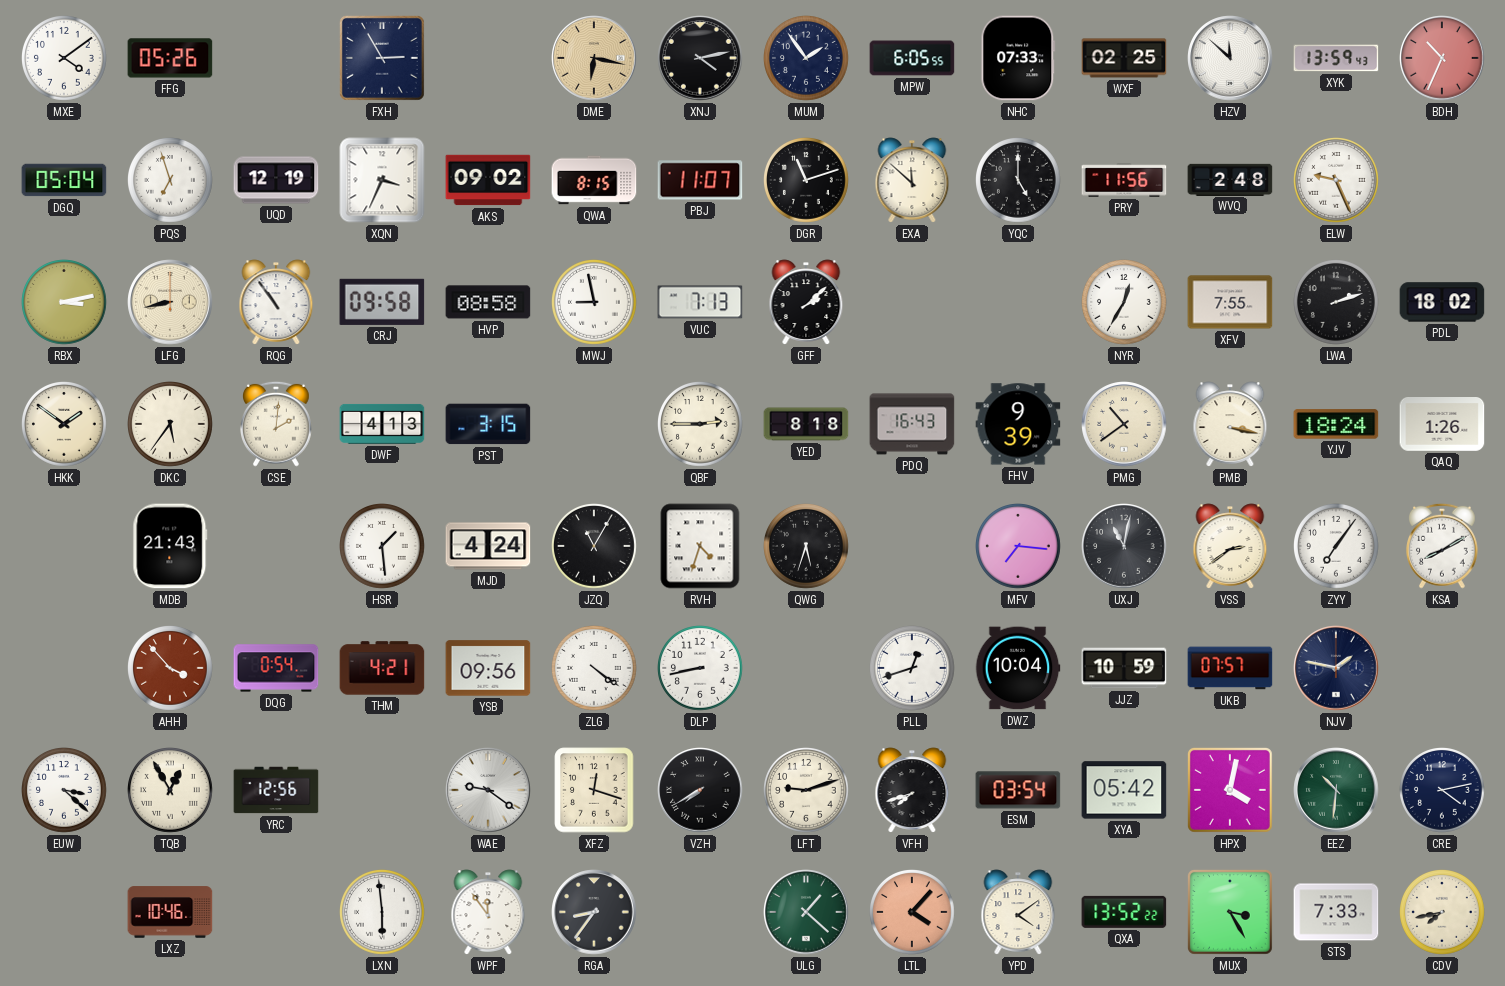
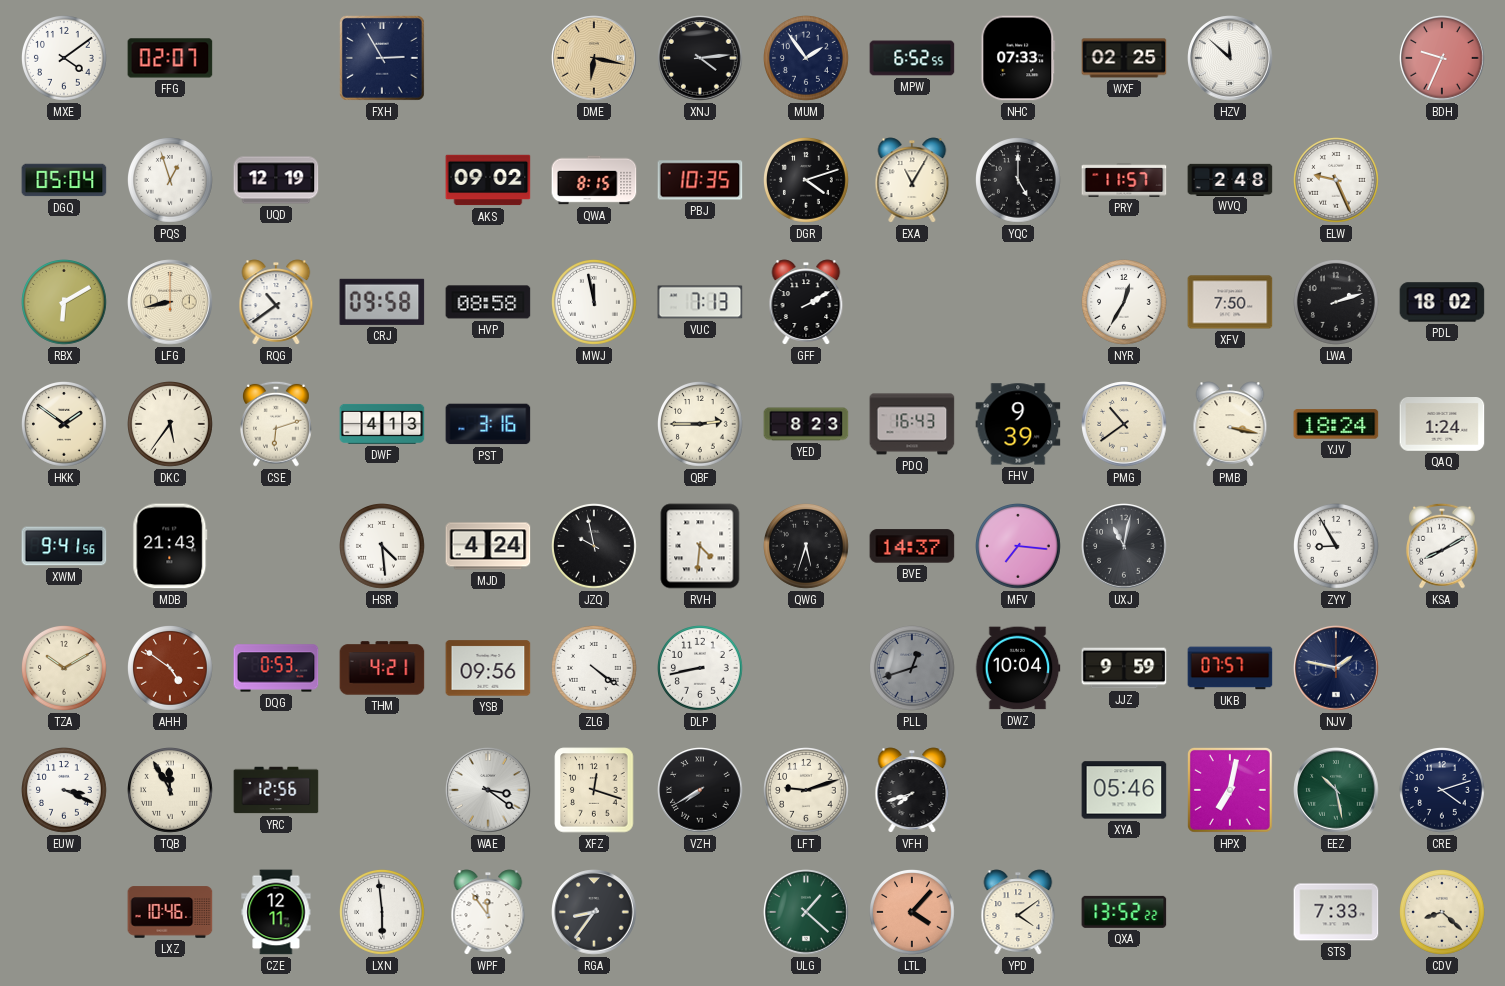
FFG: 05:26 -> 02:07
XNJ: 4:13 -> 4:14
MPW: 6:05 -> 6:52
XYK: 13:59 -> none
BDH: 10:34 -> 9:34
PQS: 6:57 -> 12:57
XQN: 3:34 -> none
PBJ: 11:07 -> 10:35
DGR: 11:12 -> 4:12
EXA: 11:52 -> 11:05
PRY: 11:56 -> 11:57
RBX: 3:13 -> 6:10
RQG: 10:54 -> 10:39
MWJ: 8:58 -> 11:58
GFF: 2:08 -> 2:10
XFV: 7:55 -> 7:50
CSE: 2:01 -> 6:12
PST: 3:15 -> 3:16
YED: 8:18 -> 8:23
QAQ: 1:26 -> 1:24
XWM: none -> 9:41
HSR: 1:29 -> 4:29
JZQ: 11:05 -> 9:58
RVH: 4:33 -> 4:31
BVE: none -> 14:37
VSS: 2:39 -> none
ZYY: 7:06 -> 8:55
TZA: none -> 10:10
AHH: 3:53 -> 4:51
DQG: 0:54 -> 0:53
PLL dial: white -> grey
JJZ: 10:59 -> 9:59
EUW: 3:22 -> 3:19
TQB: 12:55 -> 11:55
WAE: 9:21 -> 3:21
ESM: 03:54 -> none
XYA: 05:42 -> 05:46
HPX: 4:02 -> 7:02
EEZ: 10:31 -> 10:28
CRE: 4:13 -> 4:12
CZE: none -> 12:11
MUX: 3:25 -> none
CDV: 7:43 -> 8:22
